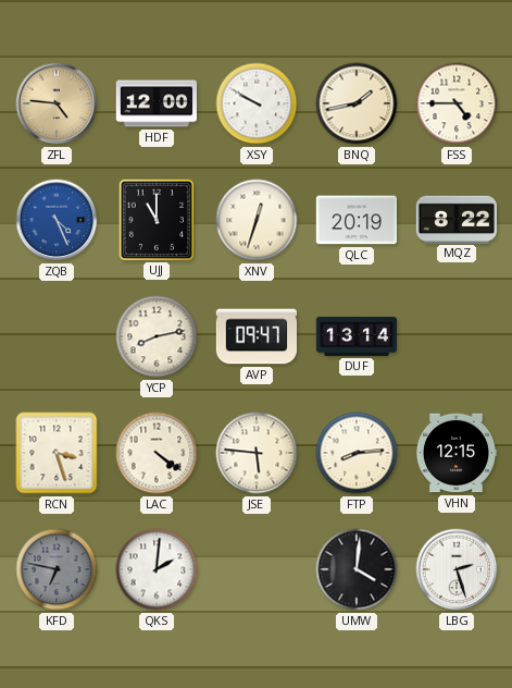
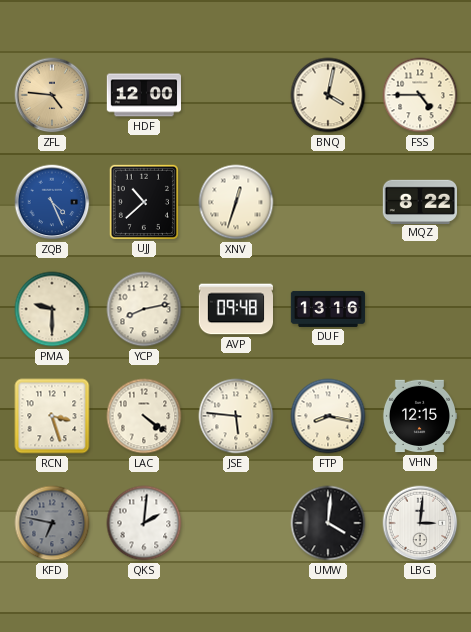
XSY: 9:50 -> none
BNQ: 1:43 -> 4:02
UJJ: 11:00 -> 10:38
QLC: 20:19 -> none
PMA: none -> 9:30
AVP: 09:47 -> 09:48
DUF: 13:14 -> 13:16
FTP: 8:14 -> 8:17
LBG: 2:27 -> 3:01
